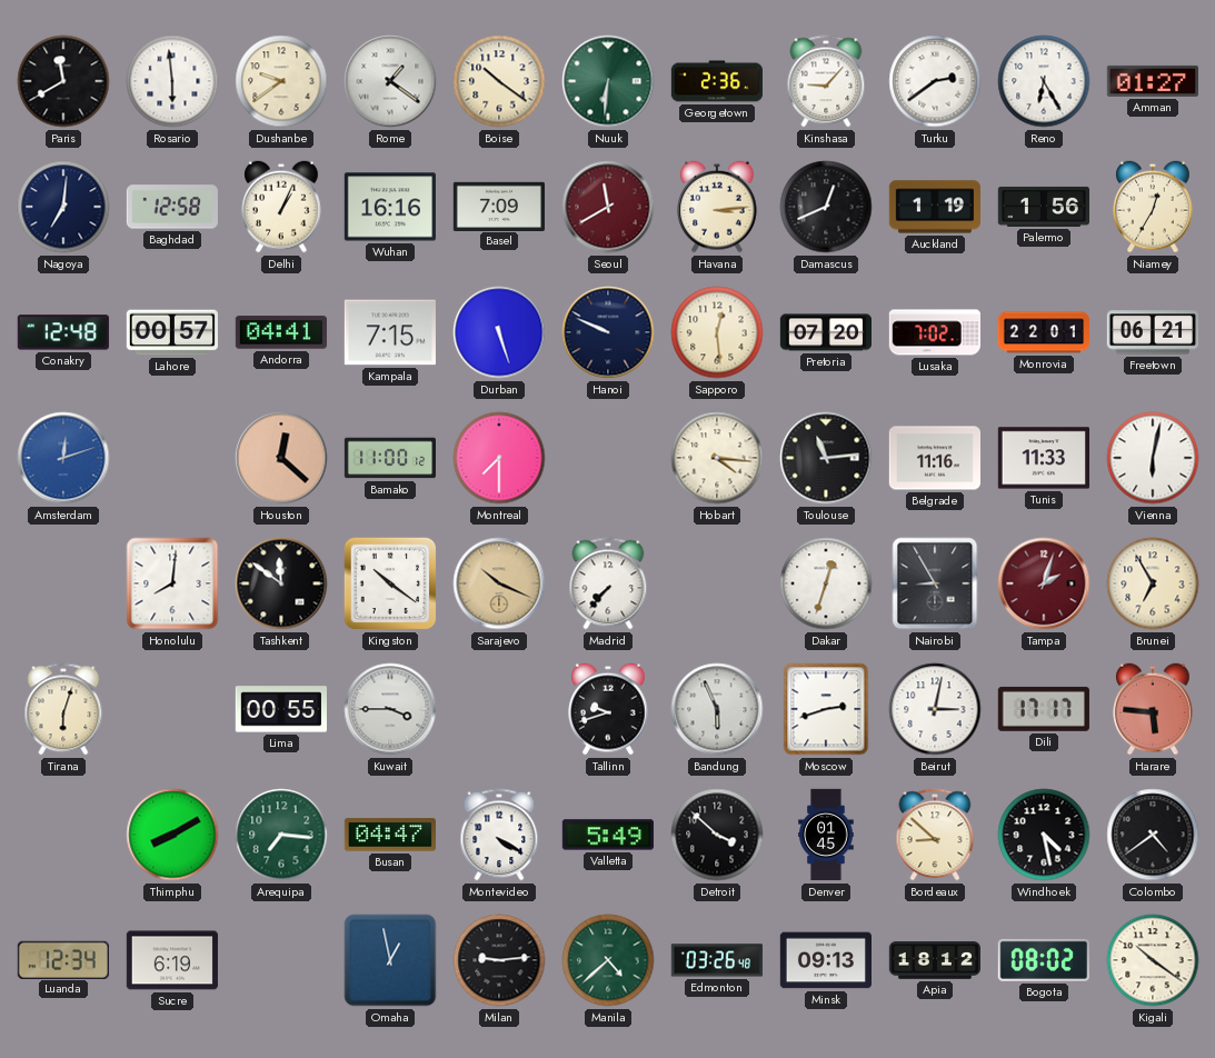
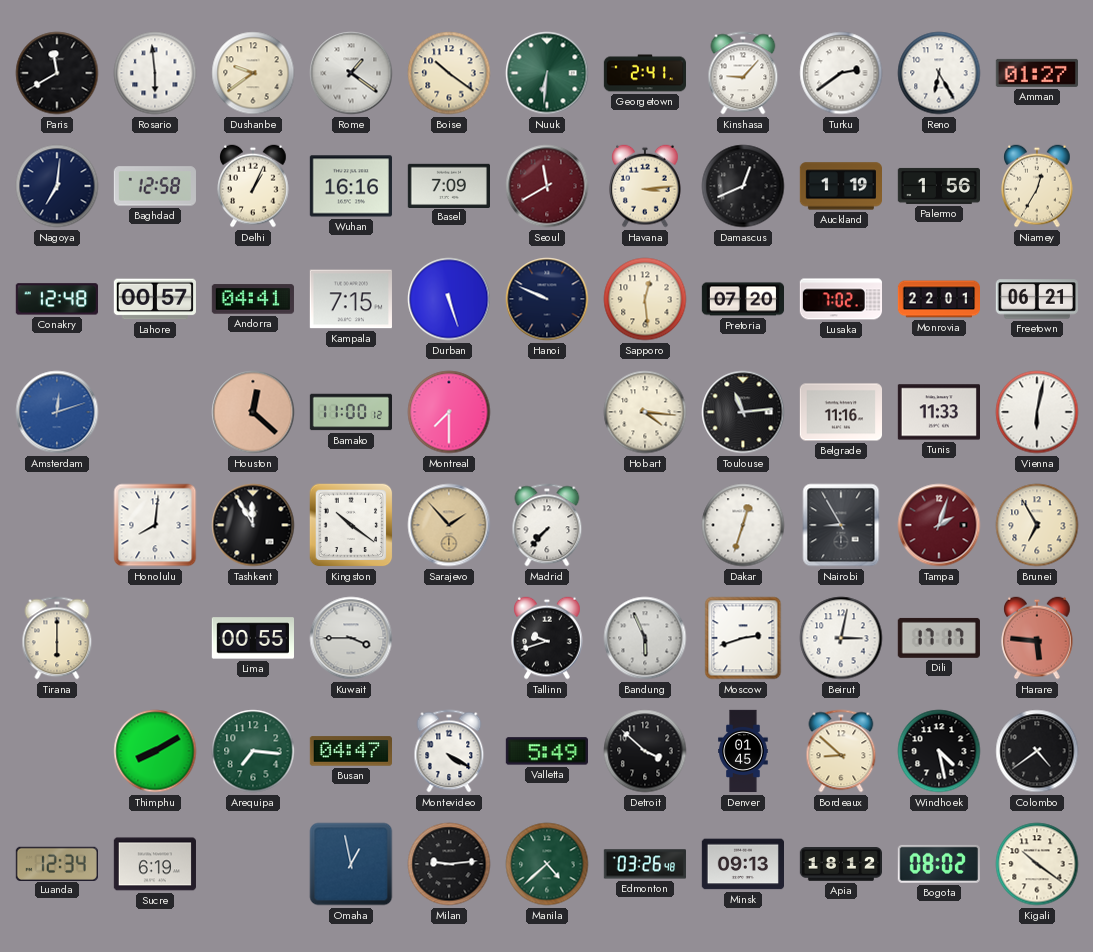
Georgetown: 2:36 -> 2:41
Tashkent: 11:51 -> 11:55
Sarajevo: 10:19 -> 1:53
Tirana: 6:03 -> 6:00
